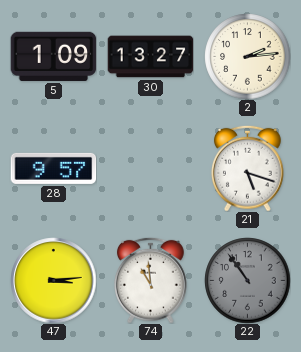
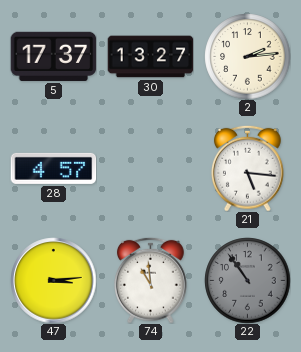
5: 1:09 -> 17:37
28: 9:57 -> 4:57
21: 5:18 -> 5:16
